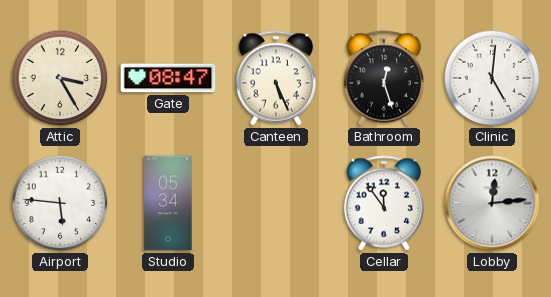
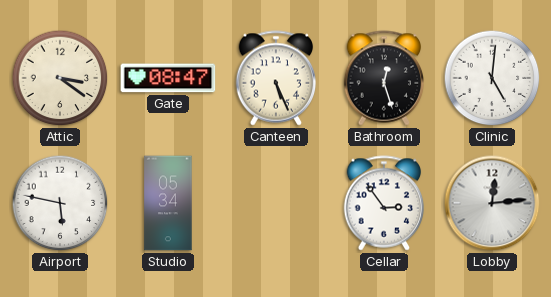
Attic: 3:25 -> 3:21
Airport: 5:46 -> 5:47
Cellar: 11:54 -> 2:54
